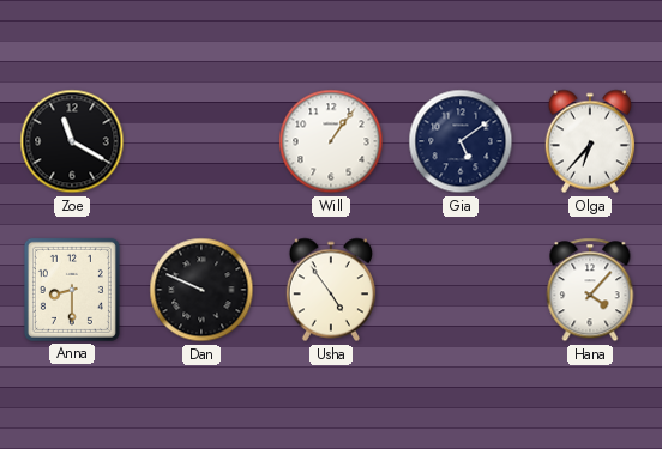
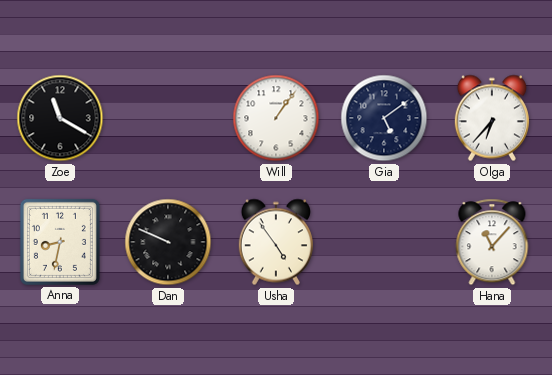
Anna: 8:30 -> 8:32
Hana: 4:07 -> 11:07
